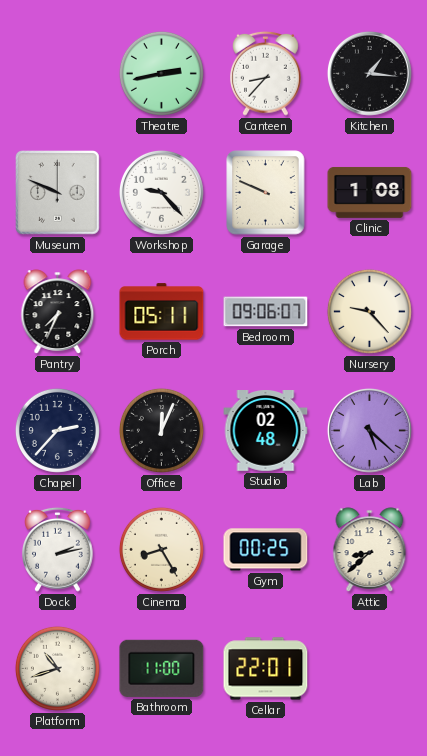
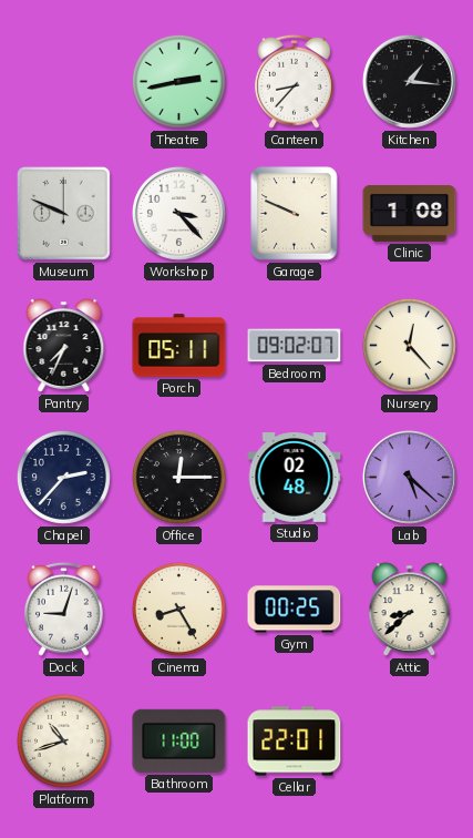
Workshop: 9:23 -> 3:23
Bedroom: 09:06 -> 09:02
Nursery: 9:23 -> 12:23
Office: 12:04 -> 12:15
Dock: 2:13 -> 9:03
